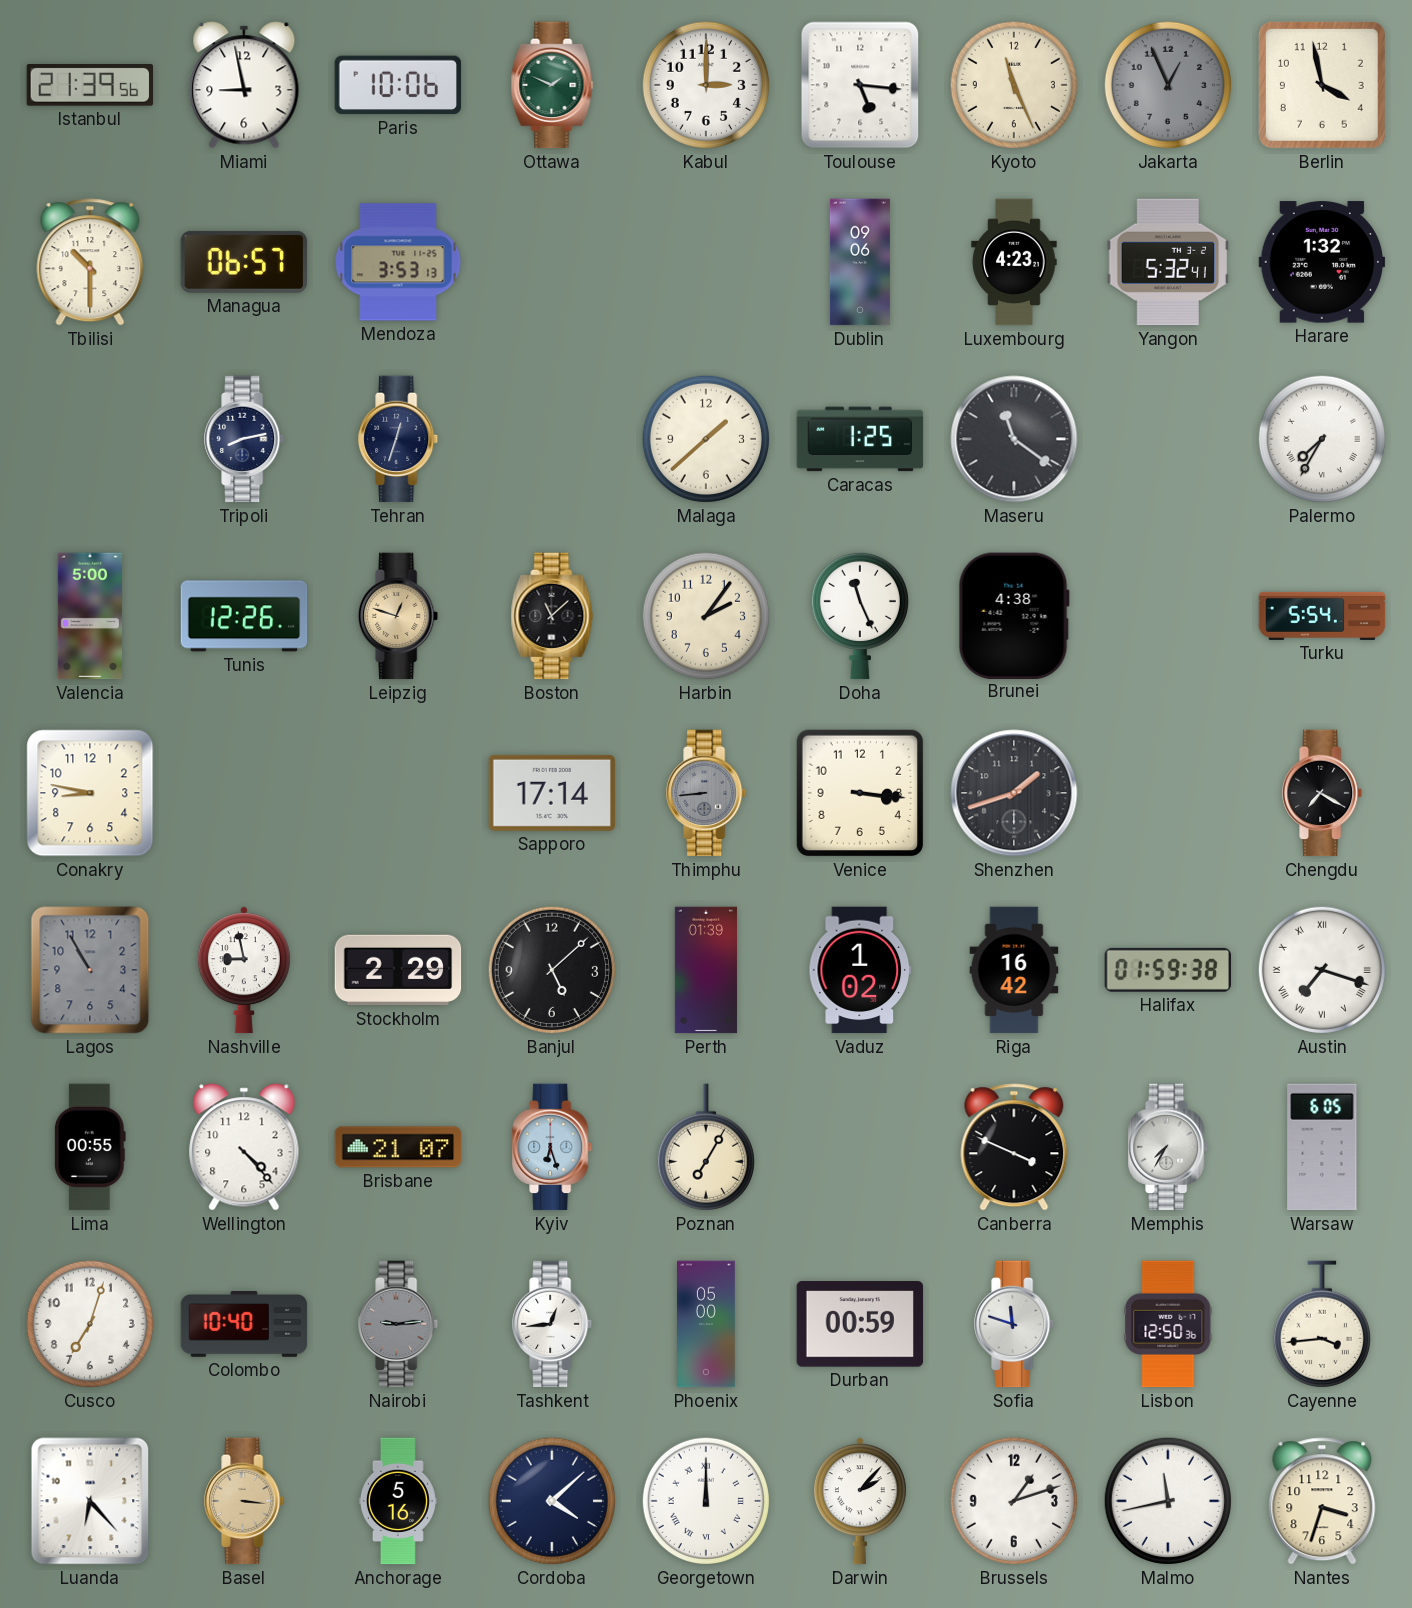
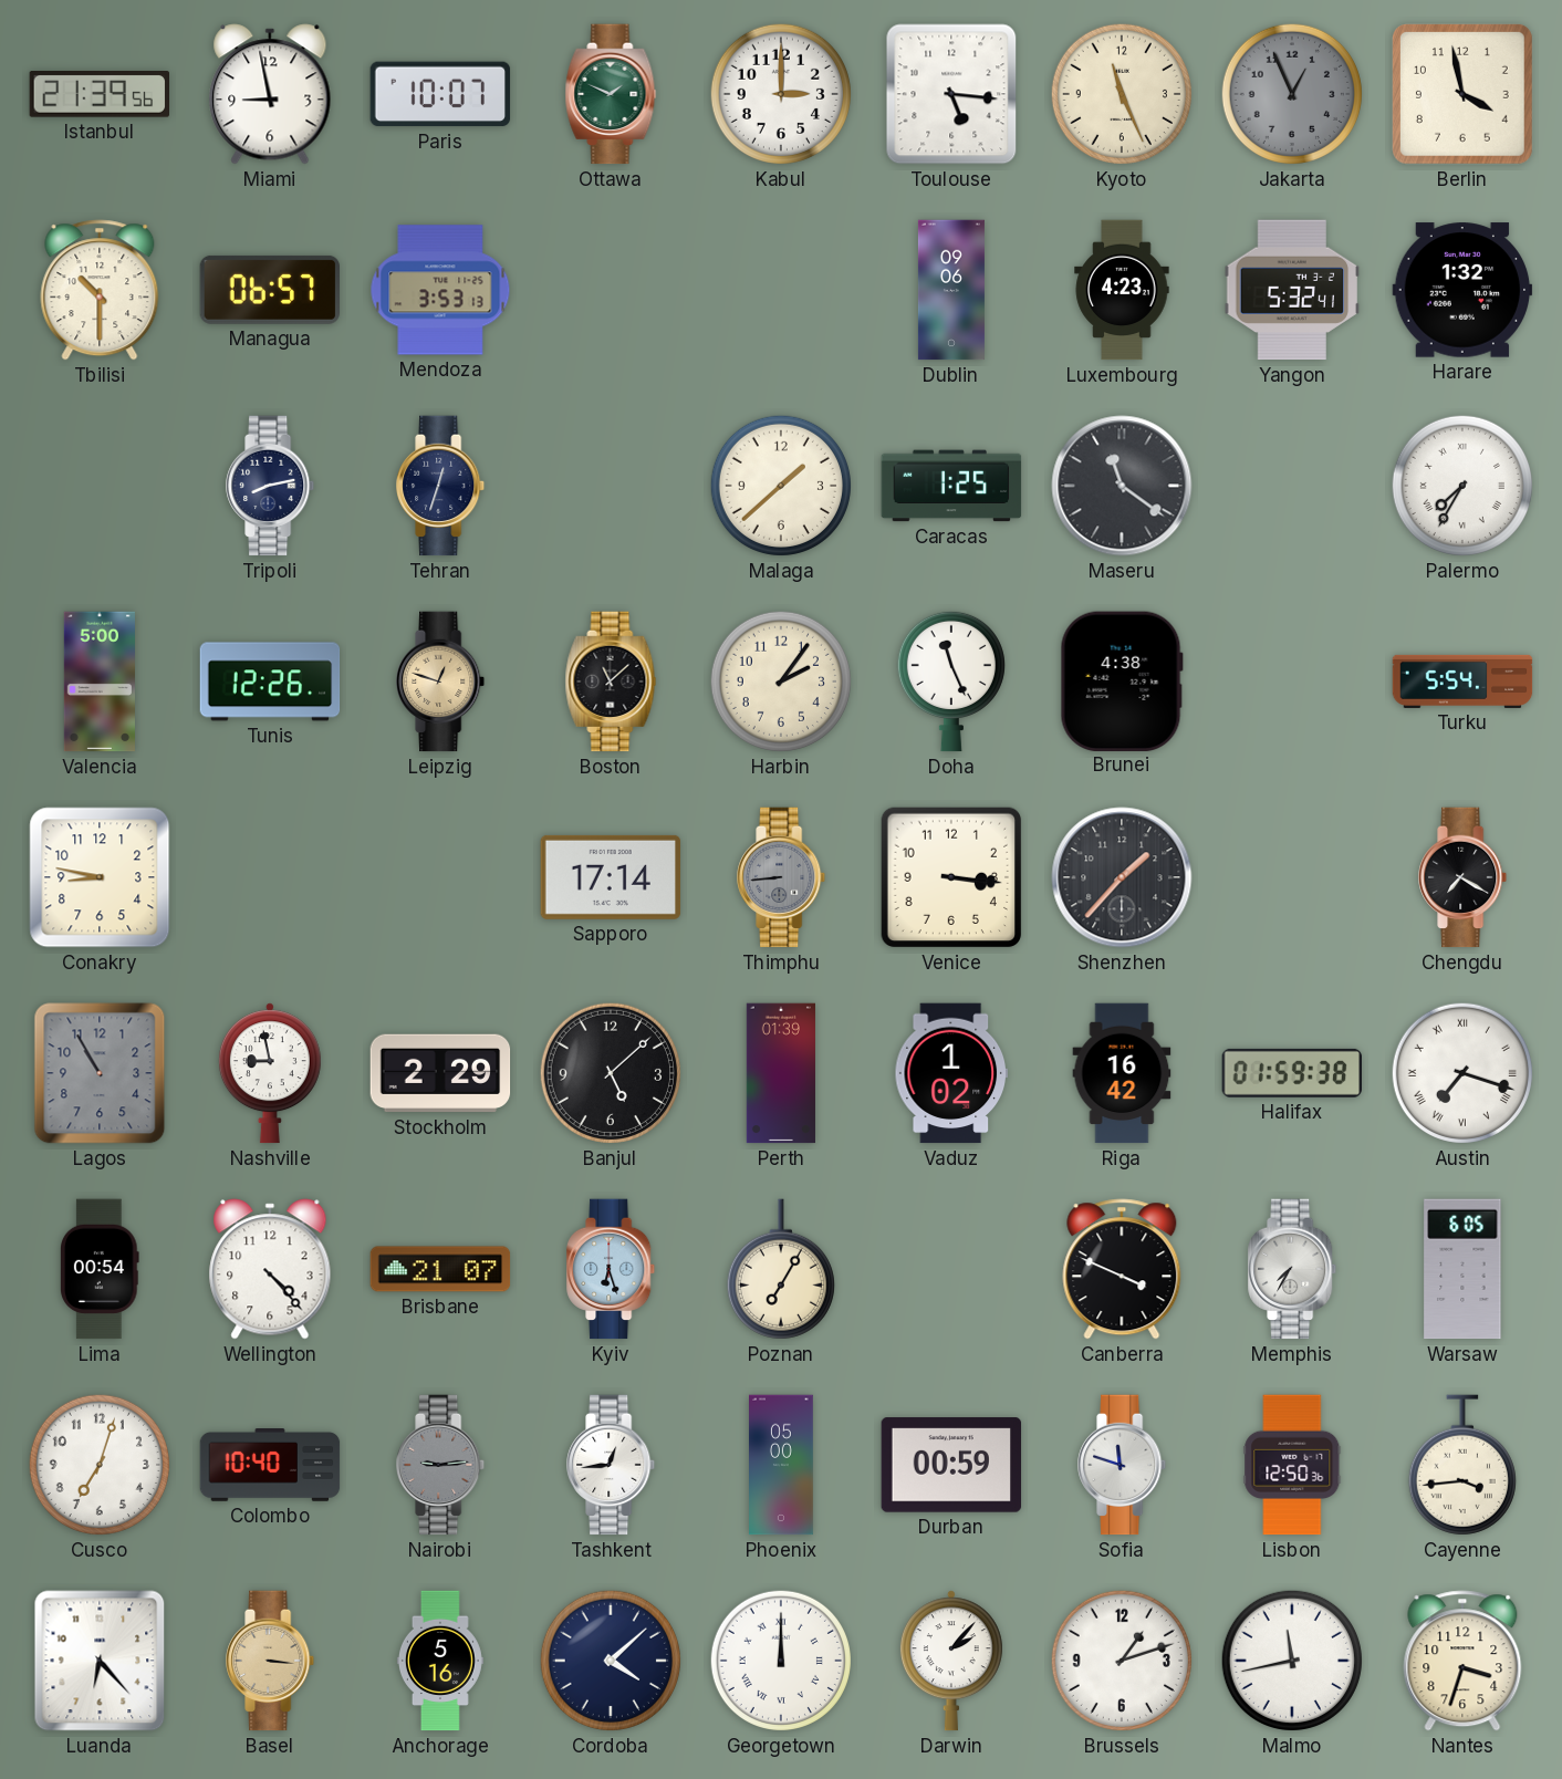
Paris: 10:06 -> 10:07
Shenzhen: 1:42 -> 1:37
Lima: 00:55 -> 00:54
